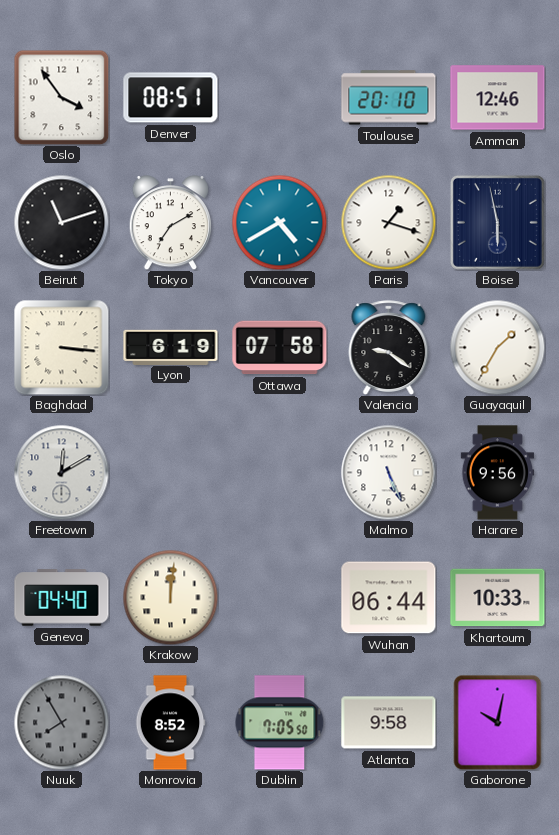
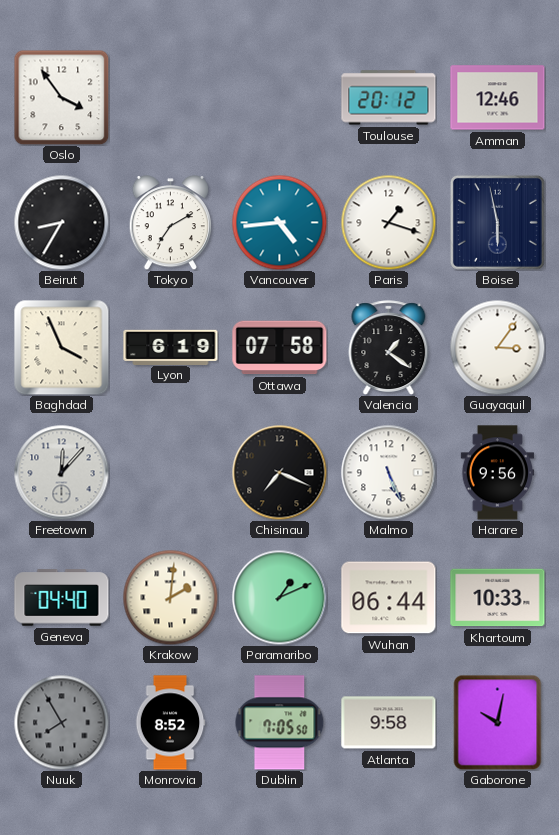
Denver: 08:51 -> none
Toulouse: 20:10 -> 20:12
Beirut: 11:12 -> 8:35
Vancouver: 4:40 -> 4:44
Baghdad: 3:16 -> 3:56
Valencia: 9:21 -> 1:21
Guayaquil: 1:35 -> 3:06
Freetown: 12:10 -> 12:07
Chisinau: none -> 7:19
Krakow: 12:01 -> 2:01
Paramaribo: none -> 1:11
